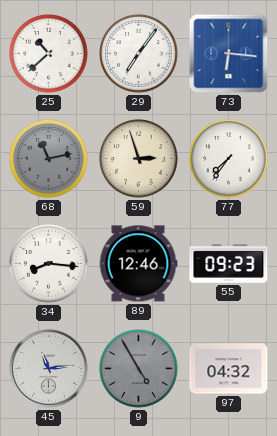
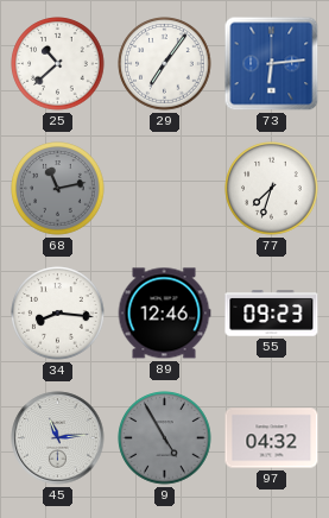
73: 6:16 -> 6:14
59: 2:57 -> none
77: 7:36 -> 7:33
